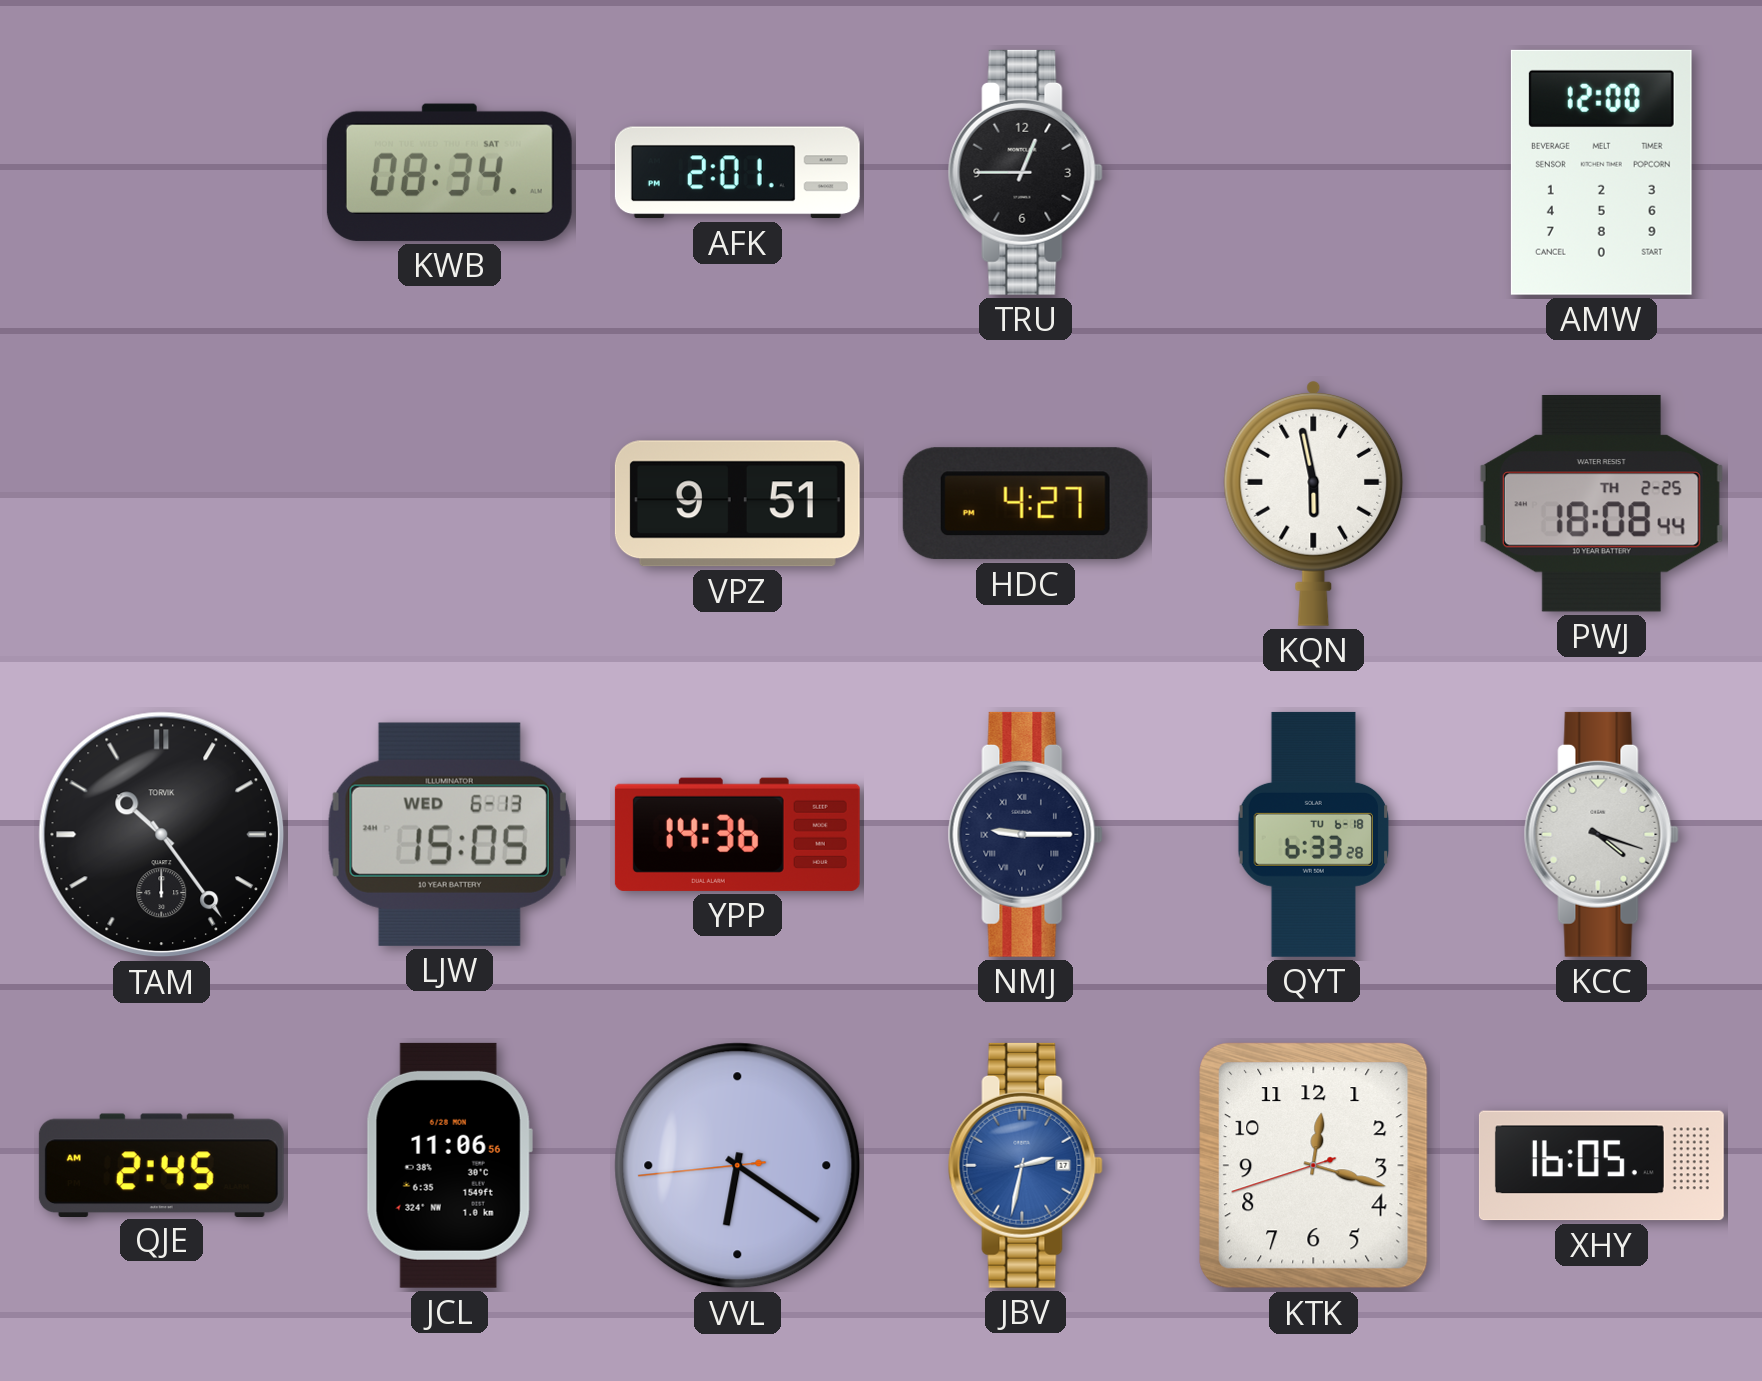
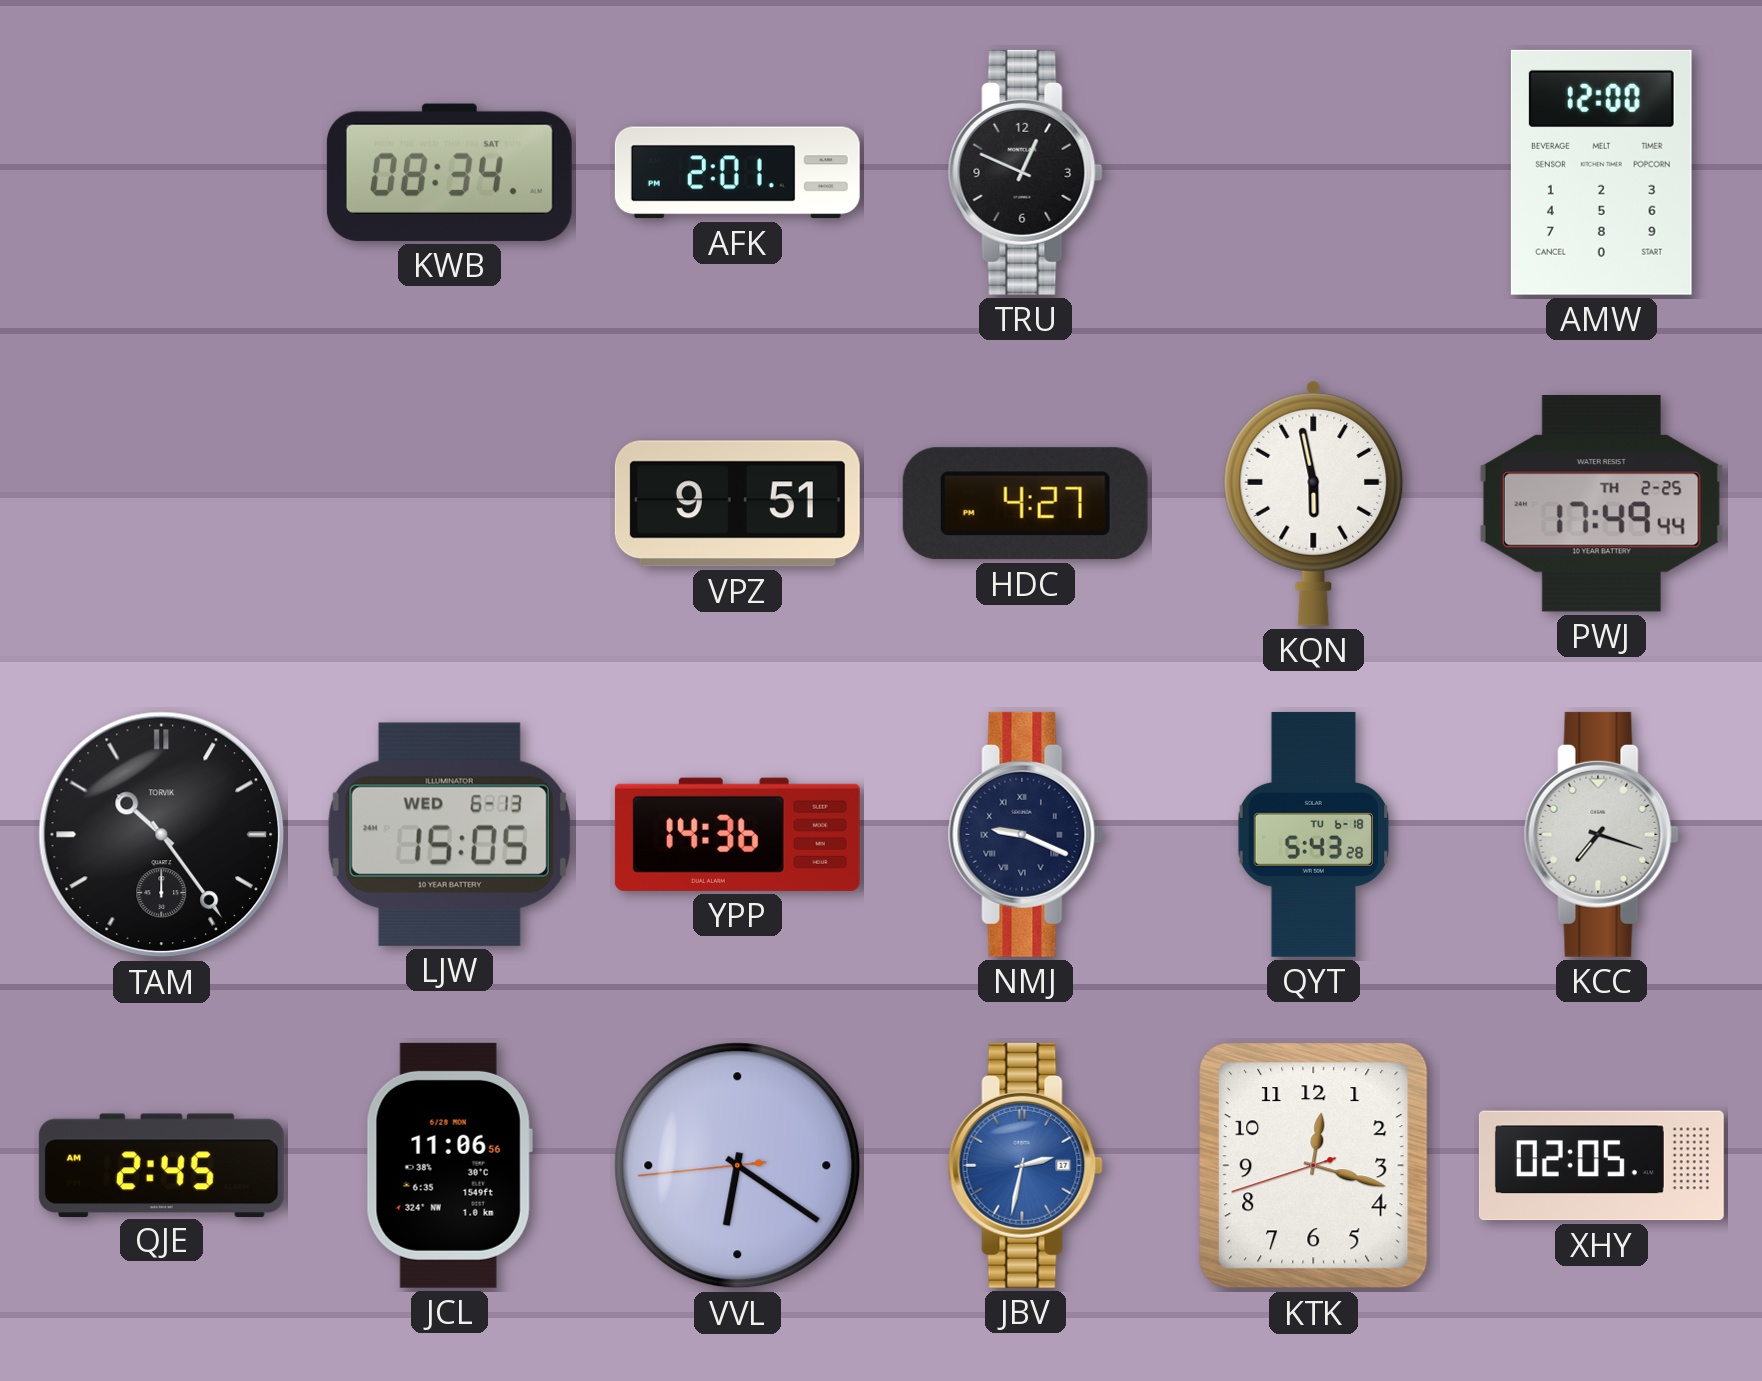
TRU: 12:45 -> 12:49
PWJ: 18:08 -> 17:49
NMJ: 9:15 -> 9:19
QYT: 6:33 -> 5:43
KCC: 4:18 -> 7:18
XHY: 16:05 -> 02:05
